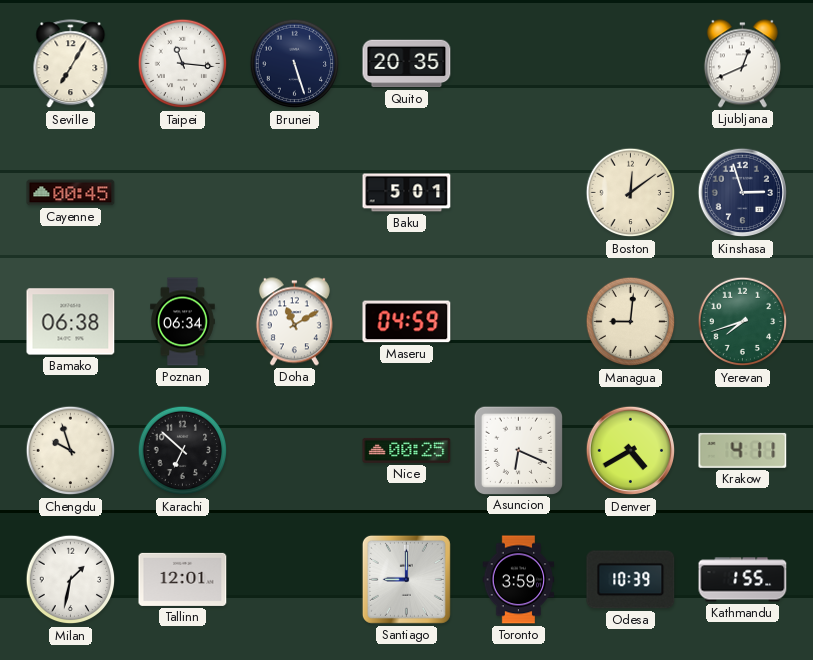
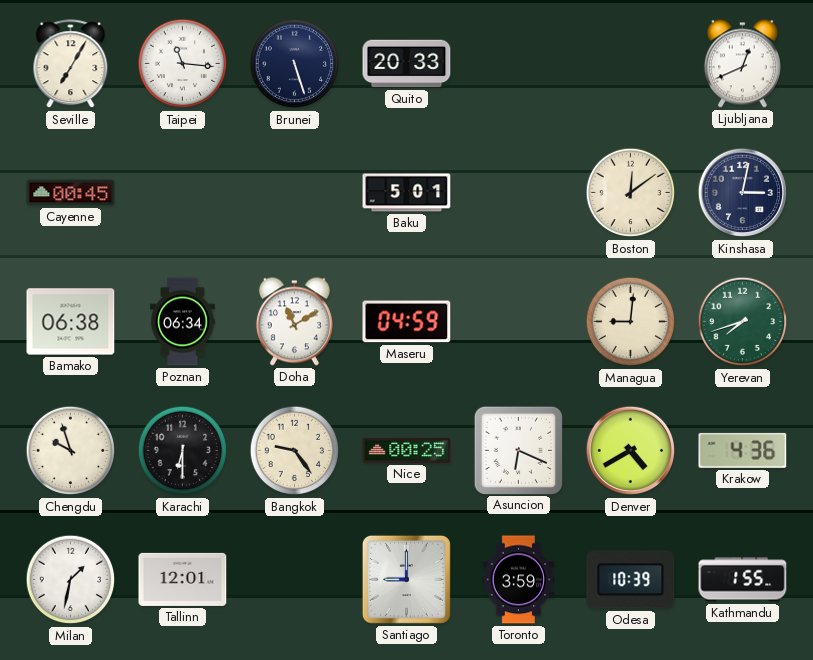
Quito: 20:35 -> 20:33
Kinshasa: 2:57 -> 3:02
Karachi: 6:52 -> 6:30
Bangkok: none -> 9:24
Krakow: 4:11 -> 4:36
